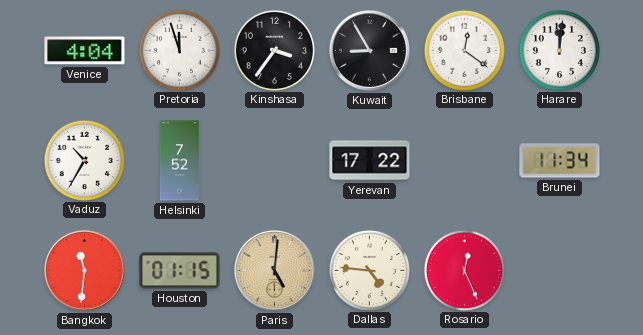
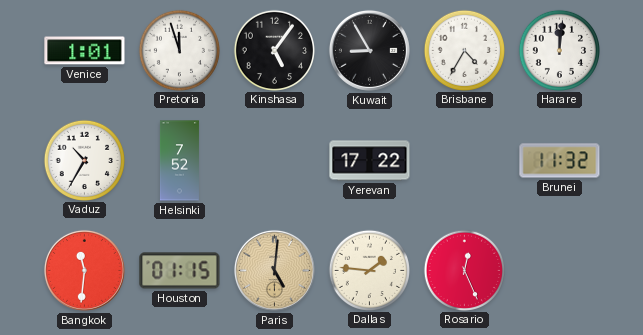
Venice: 4:04 -> 1:01
Kinshasa: 3:36 -> 5:06
Brisbane: 12:21 -> 4:35
Brunei: 11:34 -> 11:32
Dallas: 4:46 -> 1:46
